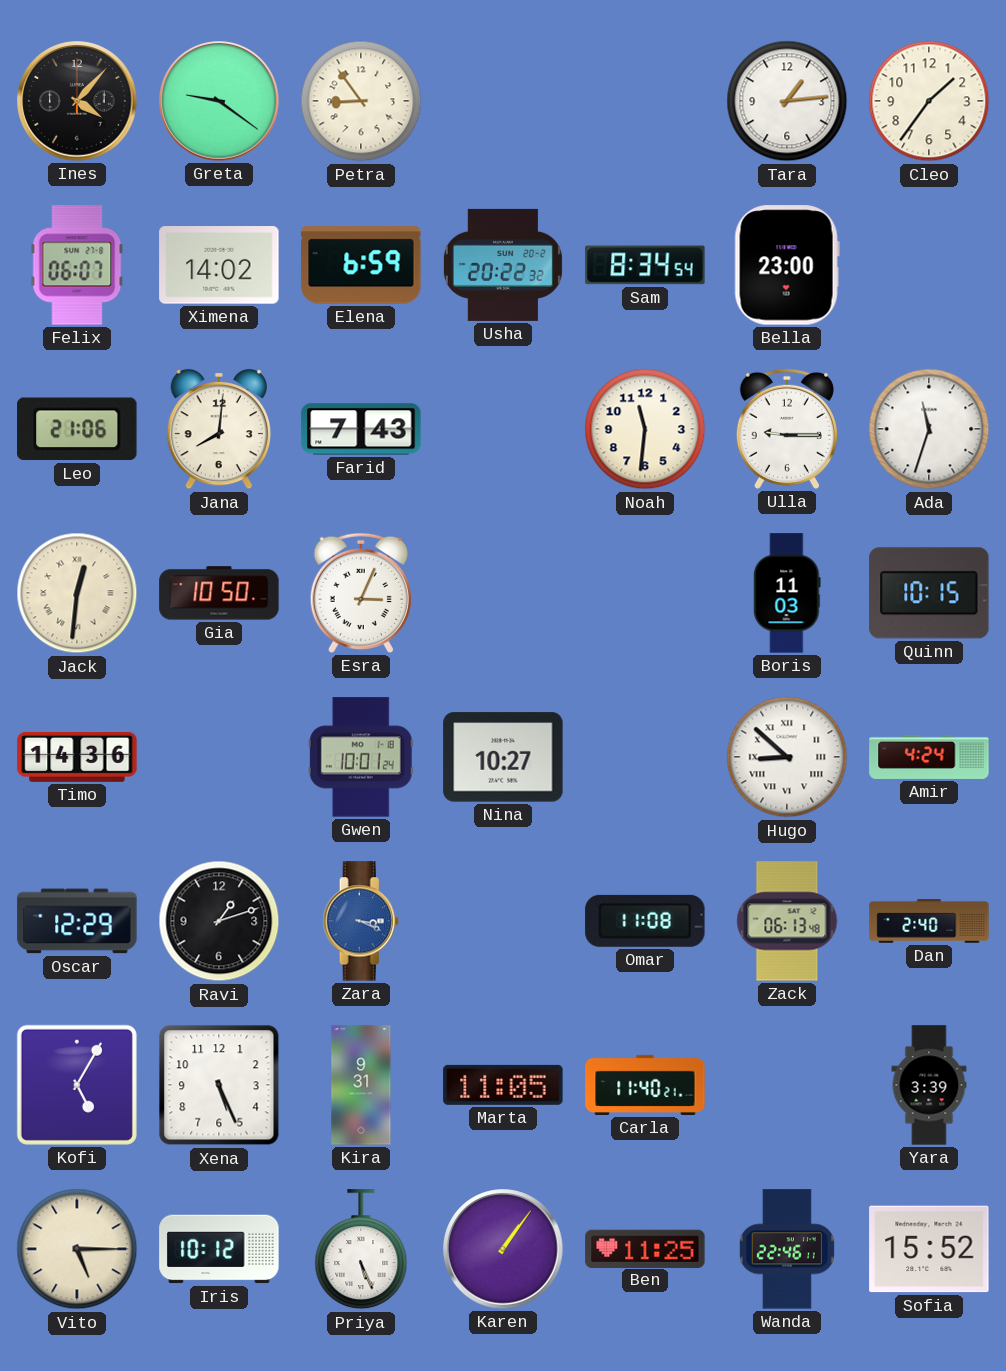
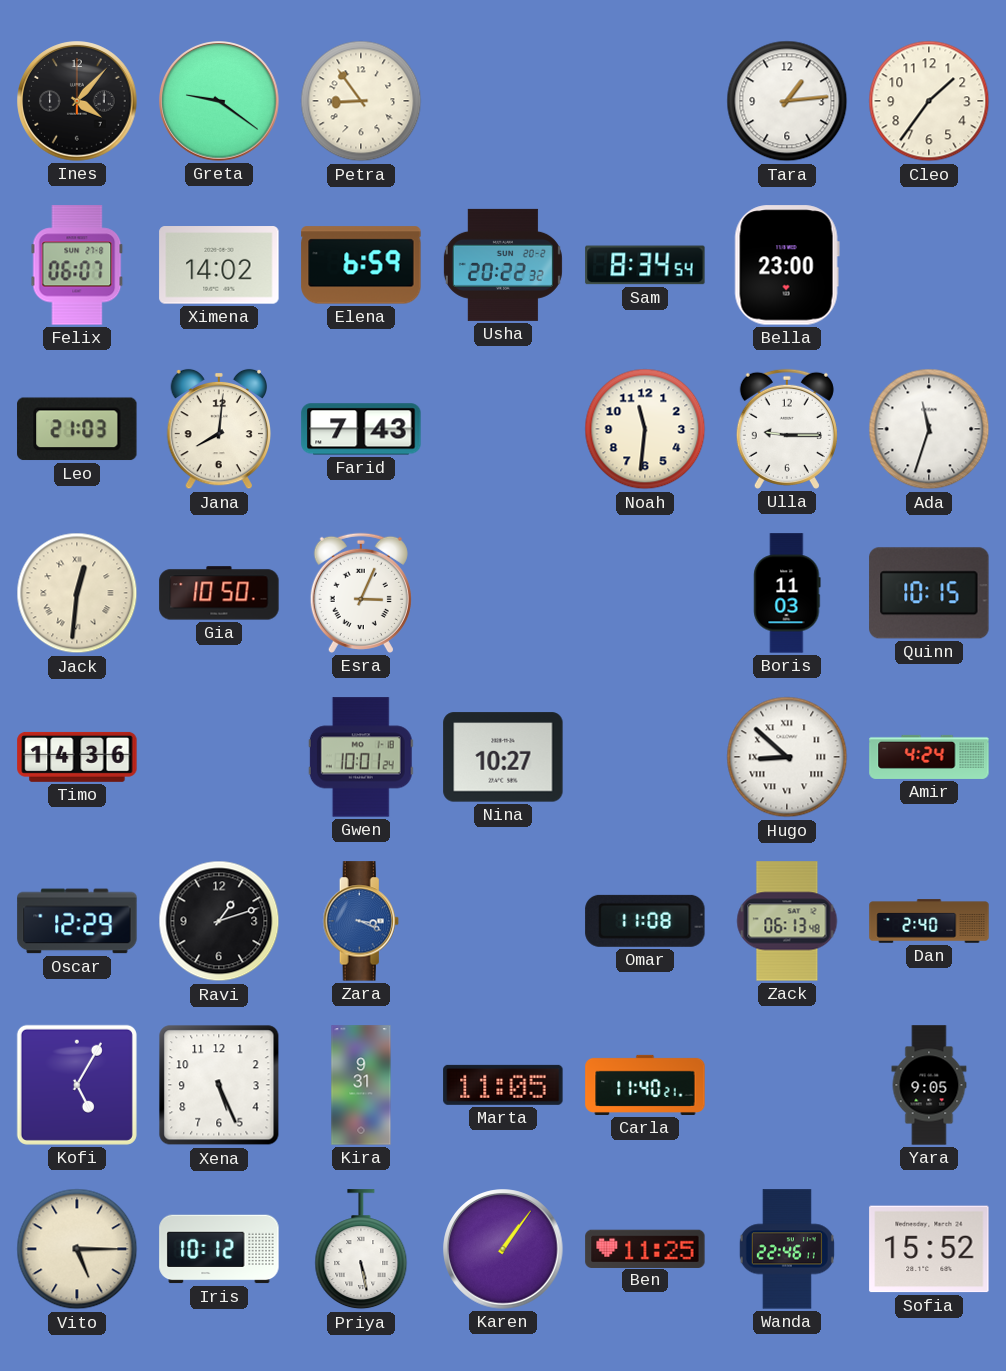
Leo: 21:06 -> 21:03
Yara: 3:39 -> 9:05
Priya: 5:26 -> 5:28
